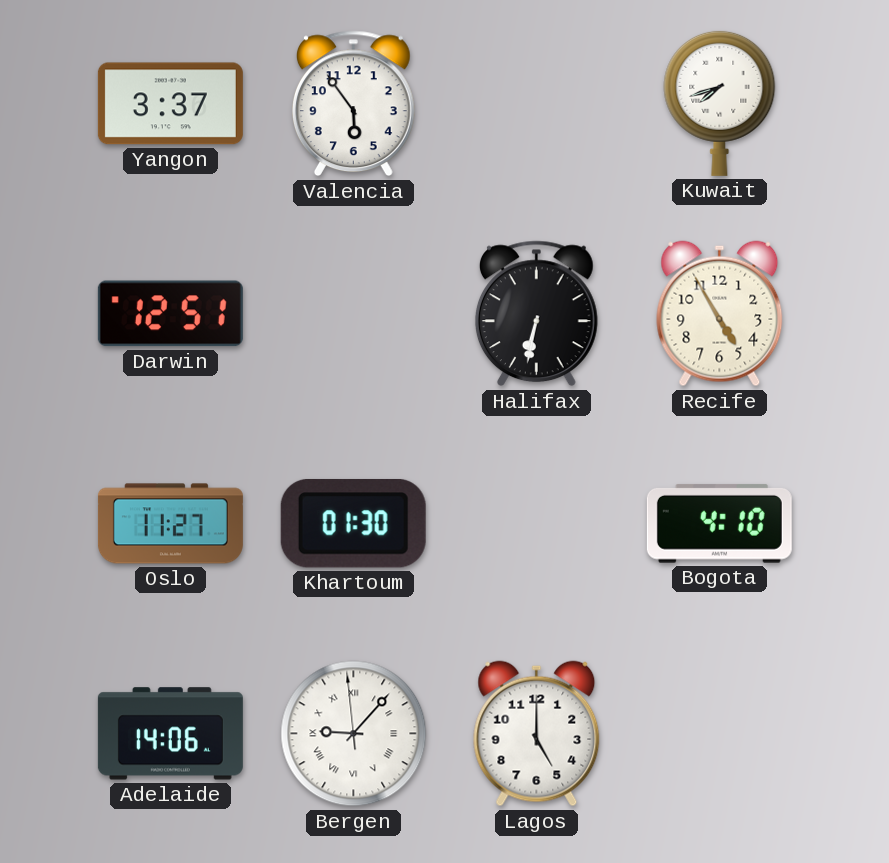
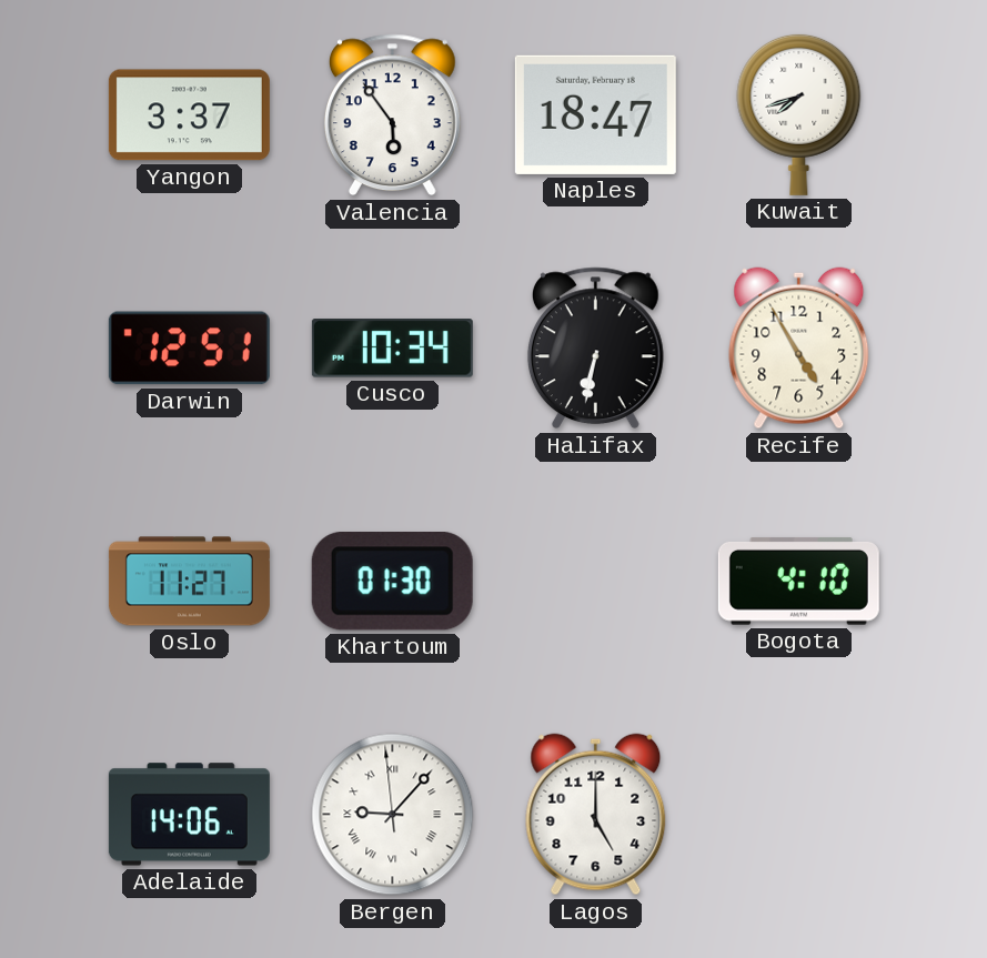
Naples: none -> 18:47
Cusco: none -> 10:34
